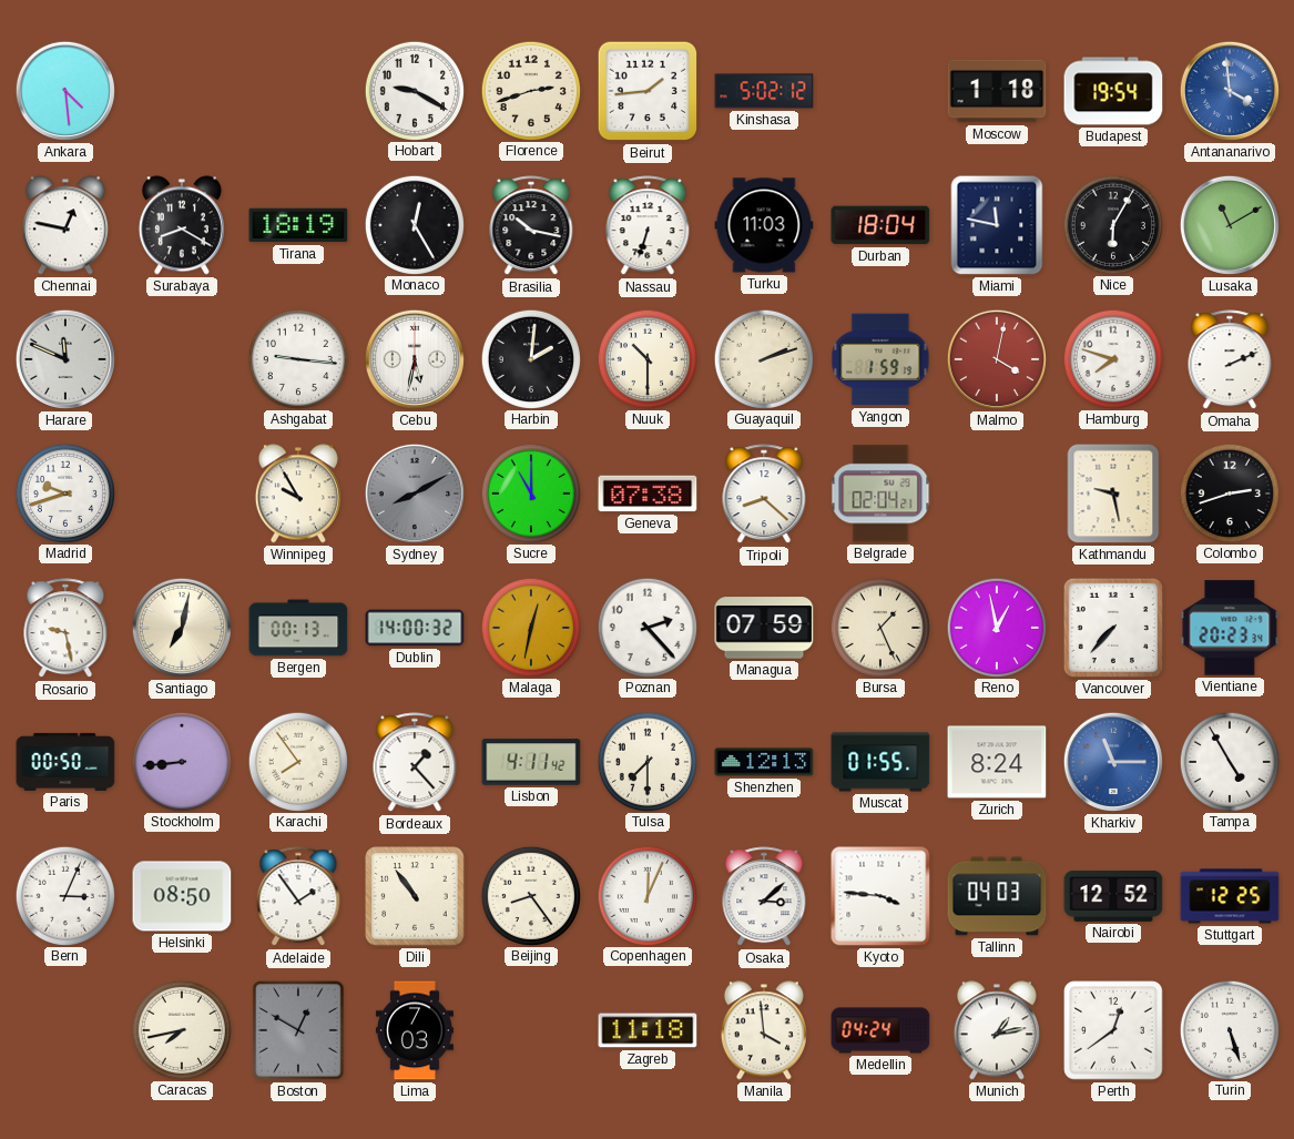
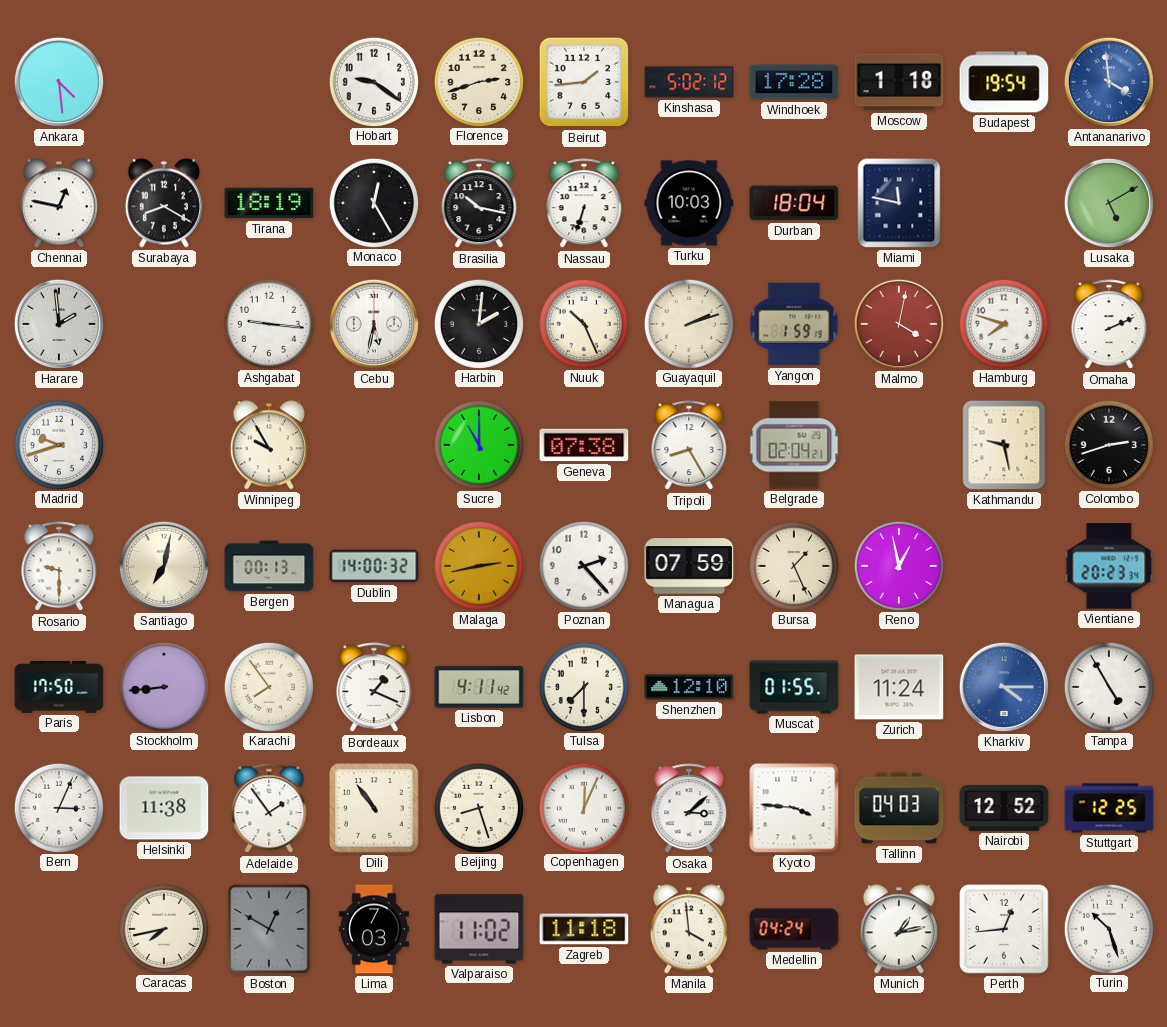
Hobart: 9:20 -> 9:21
Windhoek: none -> 17:28
Turku: 11:03 -> 10:03
Nice: 6:05 -> none
Lusaka: 11:10 -> 5:10
Harare: 11:49 -> 1:59
Nuuk: 10:30 -> 10:26
Sydney: 8:10 -> none
Tripoli: 8:22 -> 8:25
Rosario: 9:28 -> 9:30
Malaga: 12:32 -> 2:43
Vancouver: 7:37 -> none
Paris: 00:50 -> 17:50
Bordeaux: 1:23 -> 1:19
Shenzhen: 12:13 -> 12:10
Zurich: 8:24 -> 11:24
Kharkiv: 11:15 -> 4:15
Helsinki: 08:50 -> 11:38
Beijing: 8:24 -> 8:27
Valparaiso: none -> 11:02
Perth: 12:39 -> 12:44
Turin: 5:27 -> 10:27
